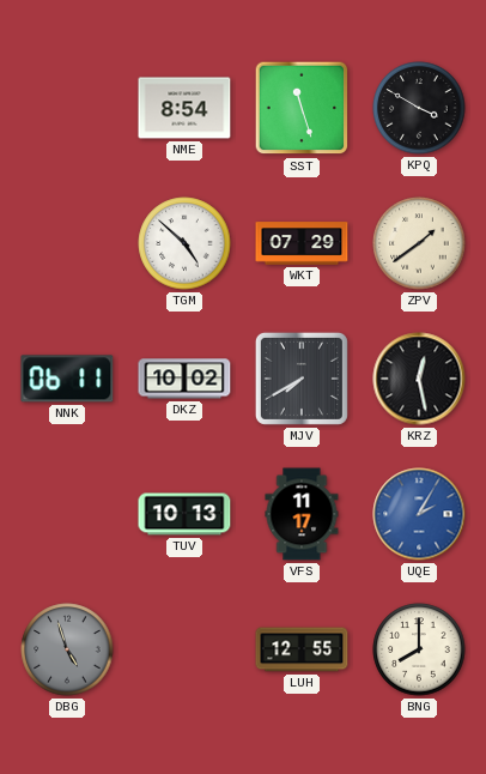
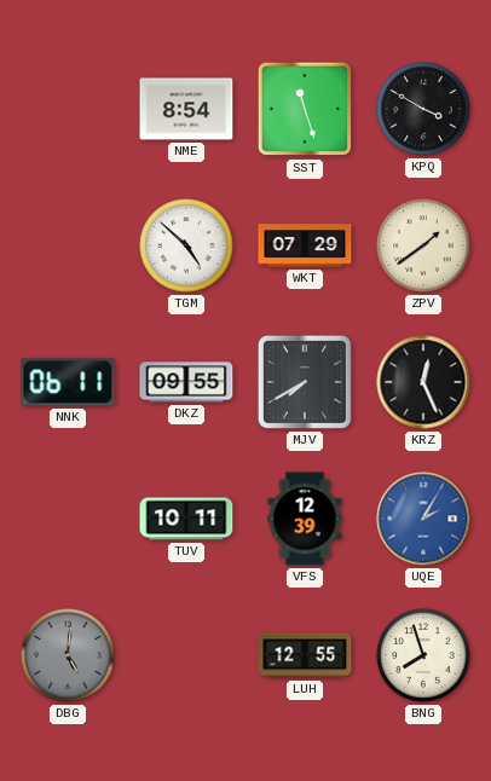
DKZ: 10:02 -> 09:55
KRZ: 12:28 -> 12:26
TUV: 10:13 -> 10:11
VFS: 11:17 -> 12:39
DBG: 4:57 -> 5:01
BNG: 8:00 -> 7:57
